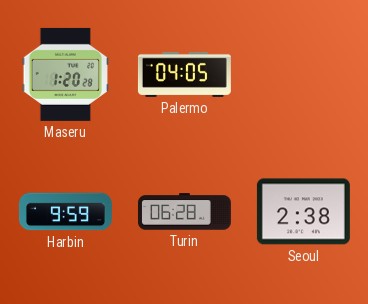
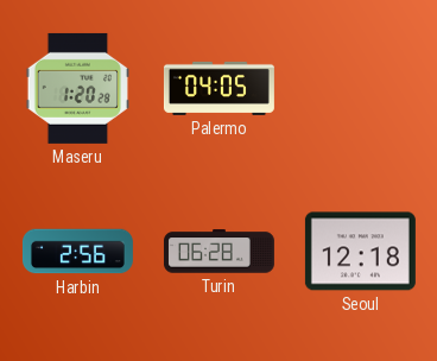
Harbin: 9:59 -> 2:56
Seoul: 2:38 -> 12:18
